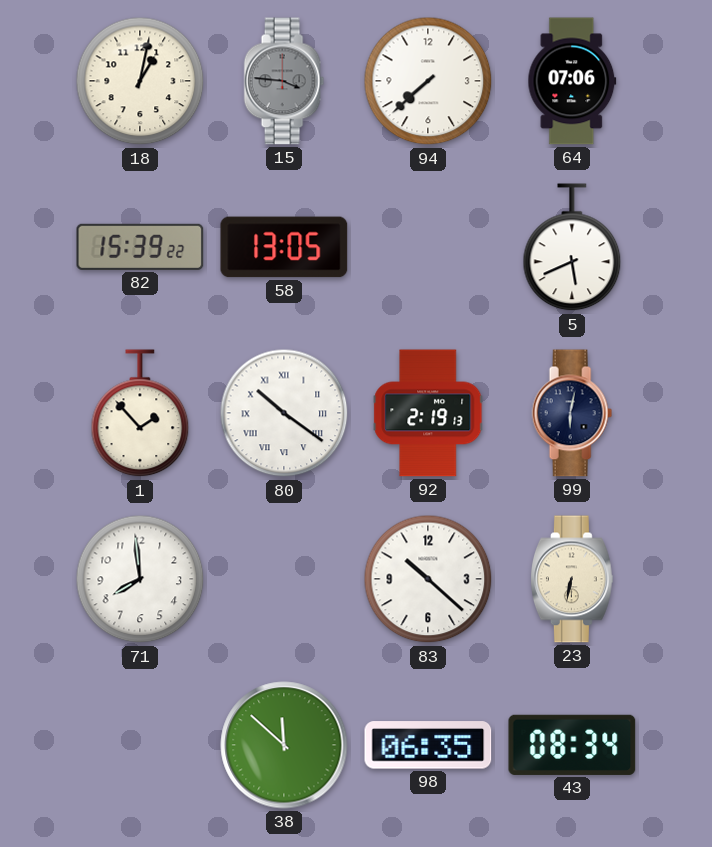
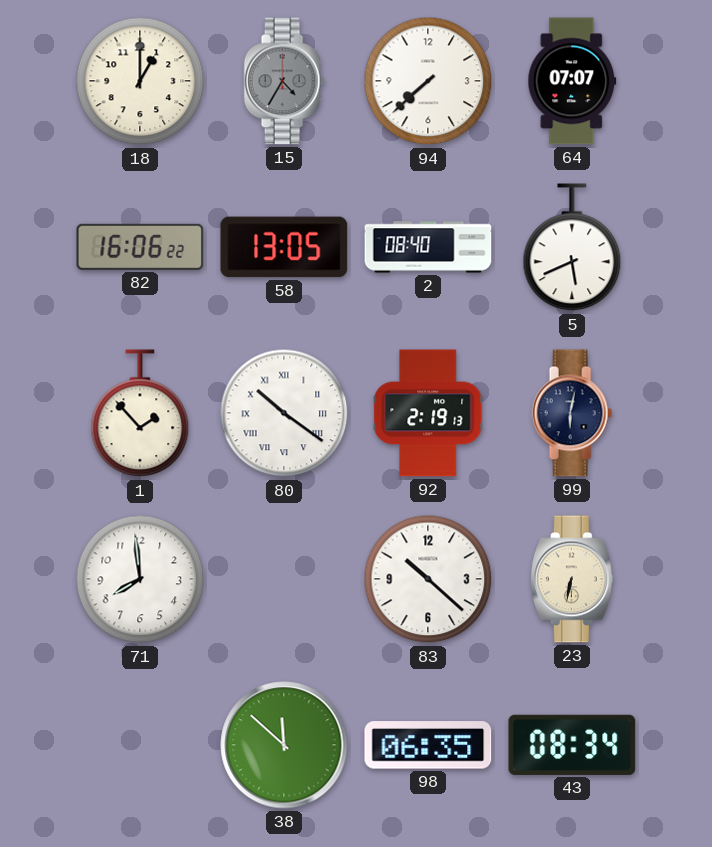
18: 1:02 -> 1:00
15: 3:46 -> 4:35
64: 07:06 -> 07:07
82: 15:39 -> 16:06
2: none -> 08:40
